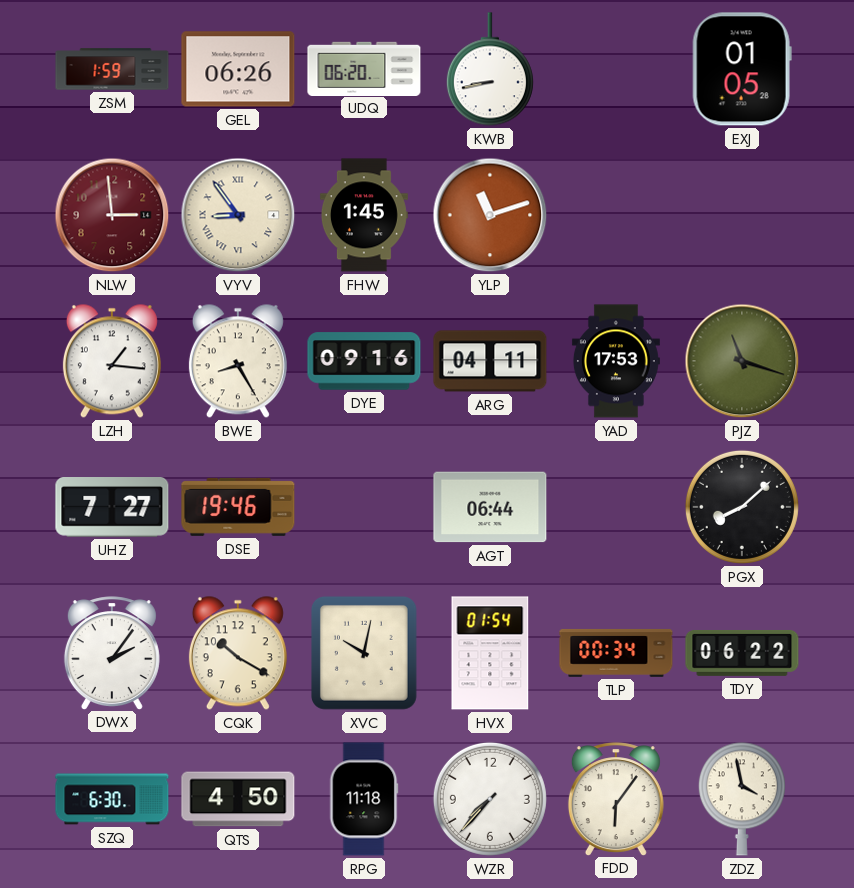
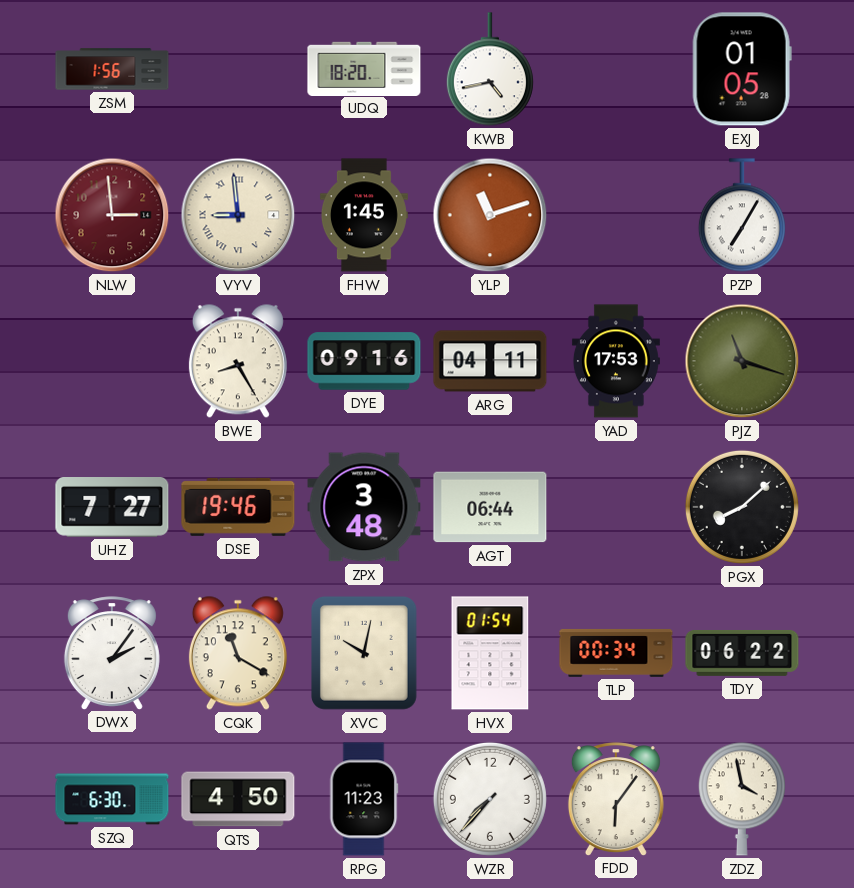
ZSM: 1:59 -> 1:56
GEL: 06:26 -> none
UDQ: 06:20 -> 18:20
KWB: 8:43 -> 4:43
VYV: 8:54 -> 8:59
PZP: none -> 7:05
LZH: 1:16 -> none
ZPX: none -> 3:48
CQK: 10:20 -> 11:20
RPG: 11:18 -> 11:23
